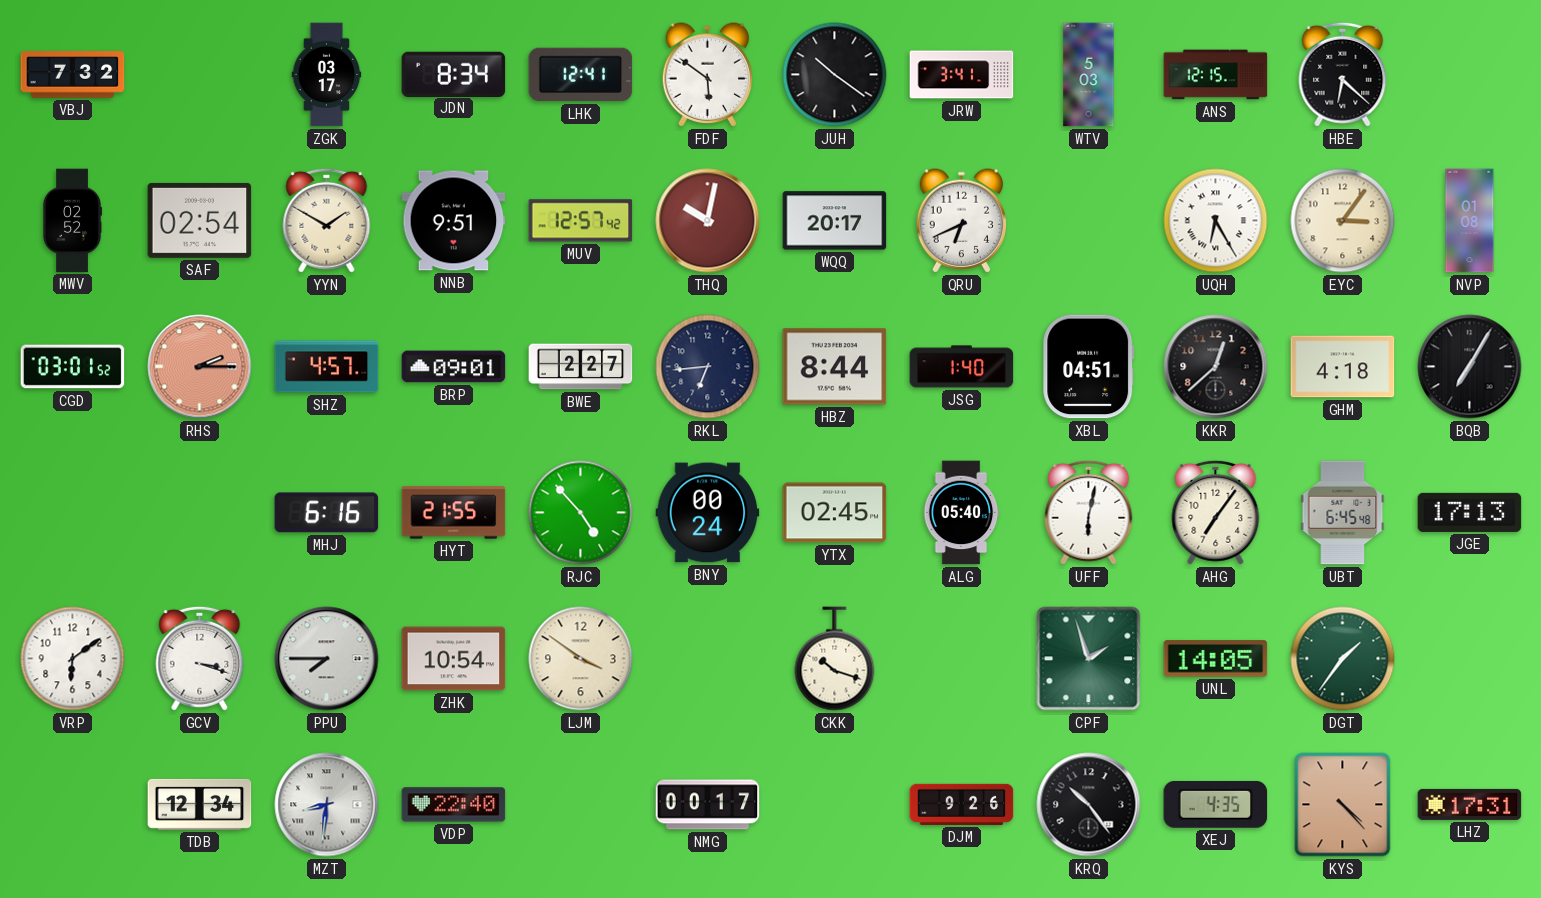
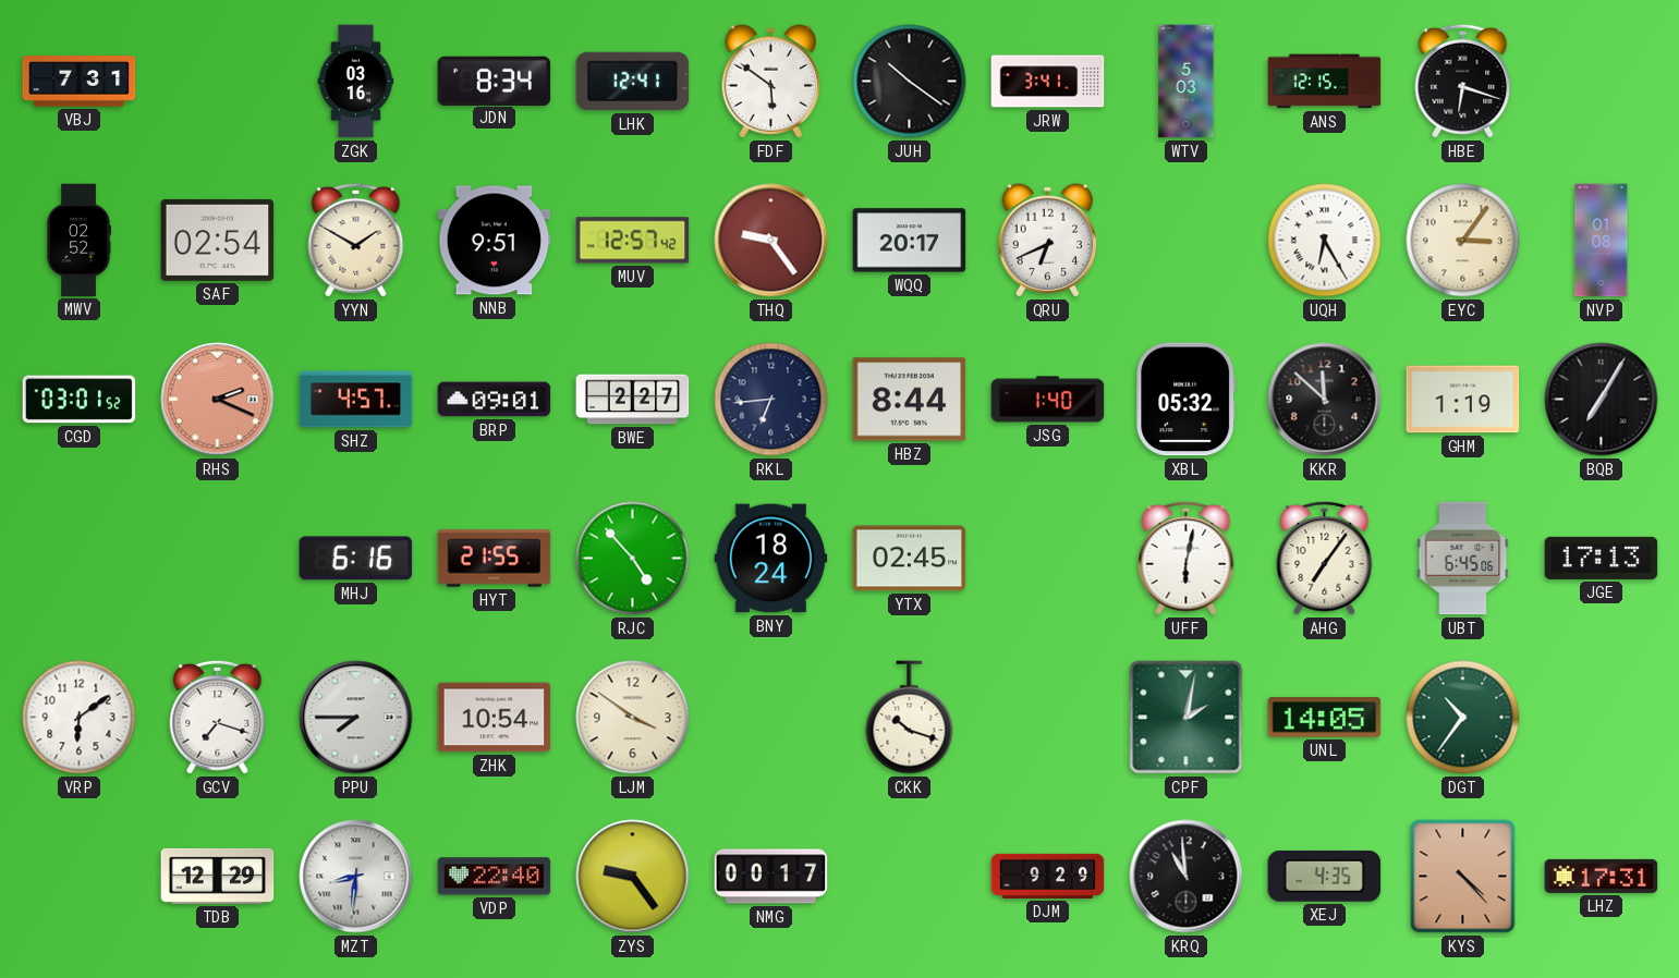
VBJ: 7:32 -> 7:31
ZGK: 03:17 -> 03:16
HBE: 6:22 -> 6:18
THQ: 10:02 -> 9:24
RHS: 2:15 -> 2:19
XBL: 04:51 -> 05:32
KKR: 12:38 -> 11:52
GHM: 4:18 -> 1:19
BNY: 00:24 -> 18:24
ALG: 05:40 -> none
UBT: 6:45:48 -> 6:45:06
GCV: 3:18 -> 7:18
CPF: 1:57 -> 2:02
DGT: 1:36 -> 10:36
TDB: 12:34 -> 12:29
ZYS: none -> 9:24
DJM: 9:26 -> 9:29
KRQ: 10:24 -> 10:59
